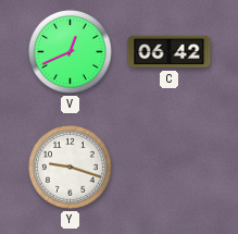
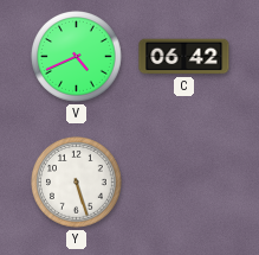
V: 12:41 -> 4:41
Y: 9:18 -> 5:27
